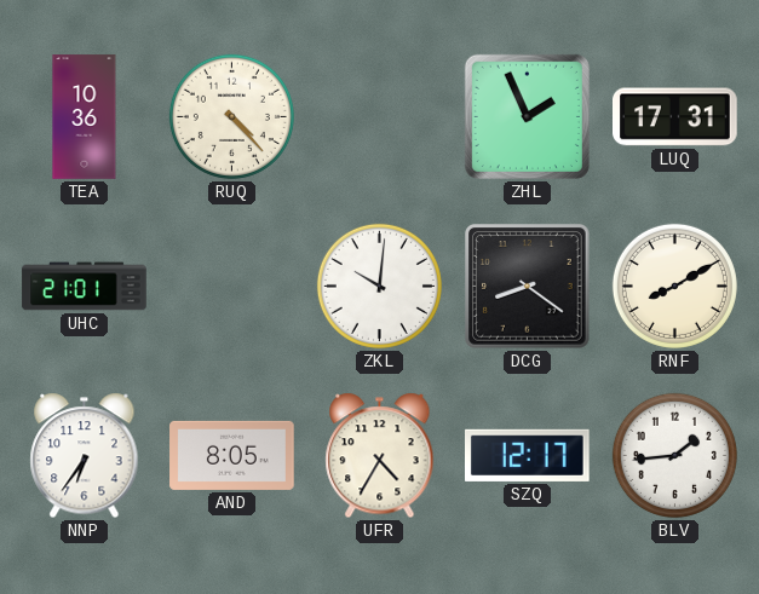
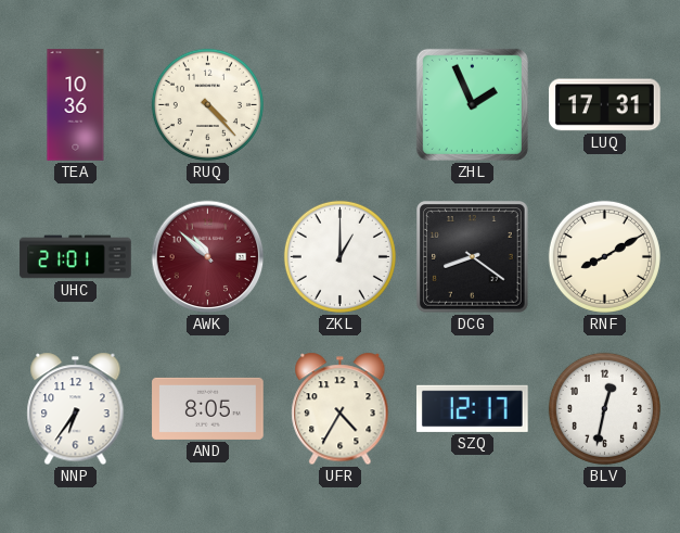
AWK: none -> 10:52
ZKL: 10:01 -> 1:00
BLV: 1:44 -> 12:32
